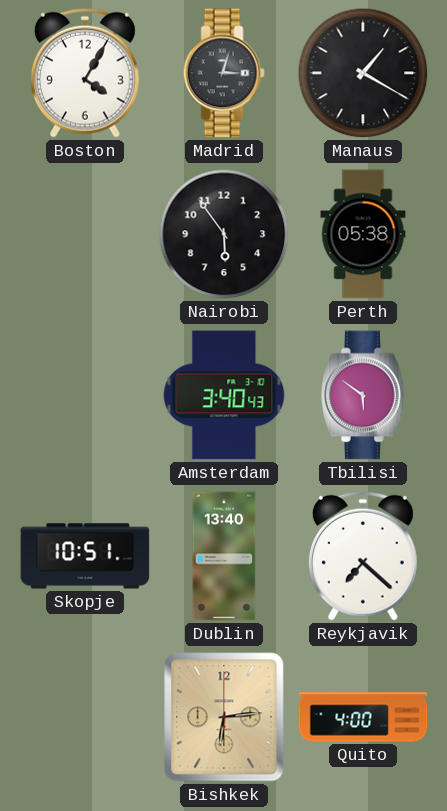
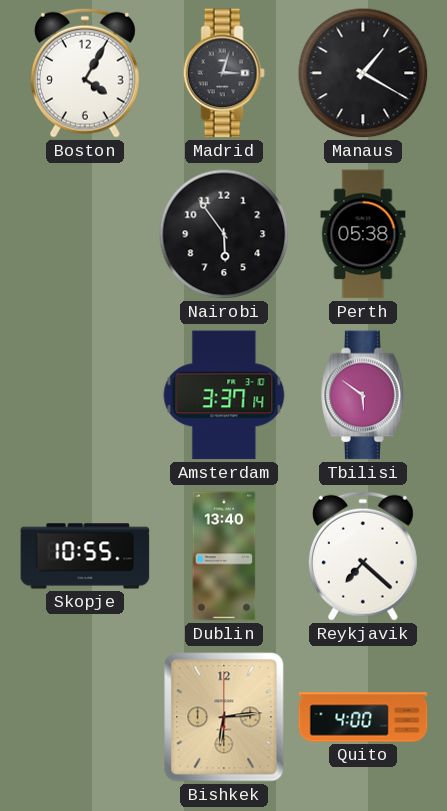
Amsterdam: 3:40 -> 3:37
Skopje: 10:51 -> 10:55
